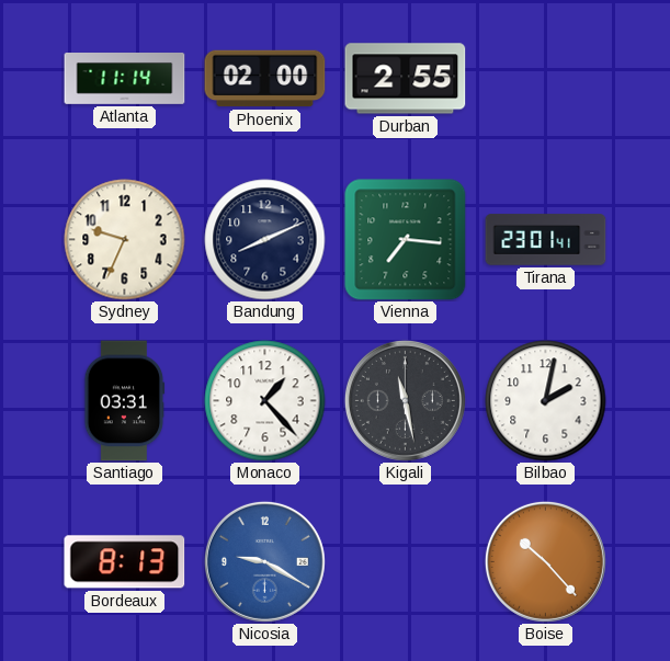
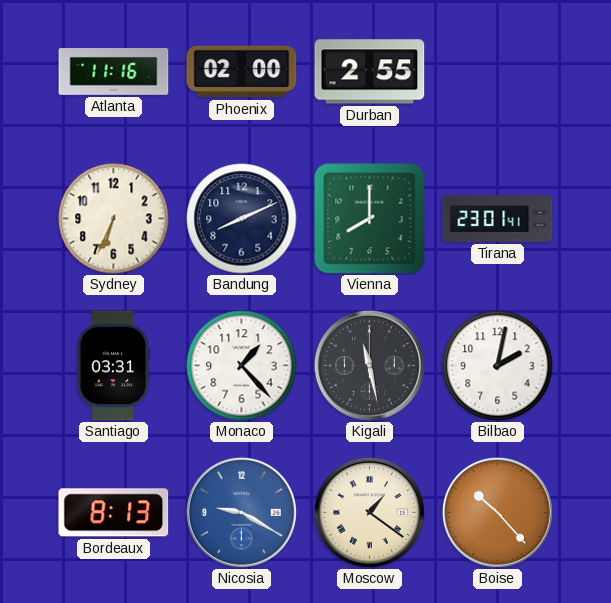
Atlanta: 11:14 -> 11:16
Sydney: 9:34 -> 6:34
Vienna: 7:16 -> 8:00
Moscow: none -> 1:21
